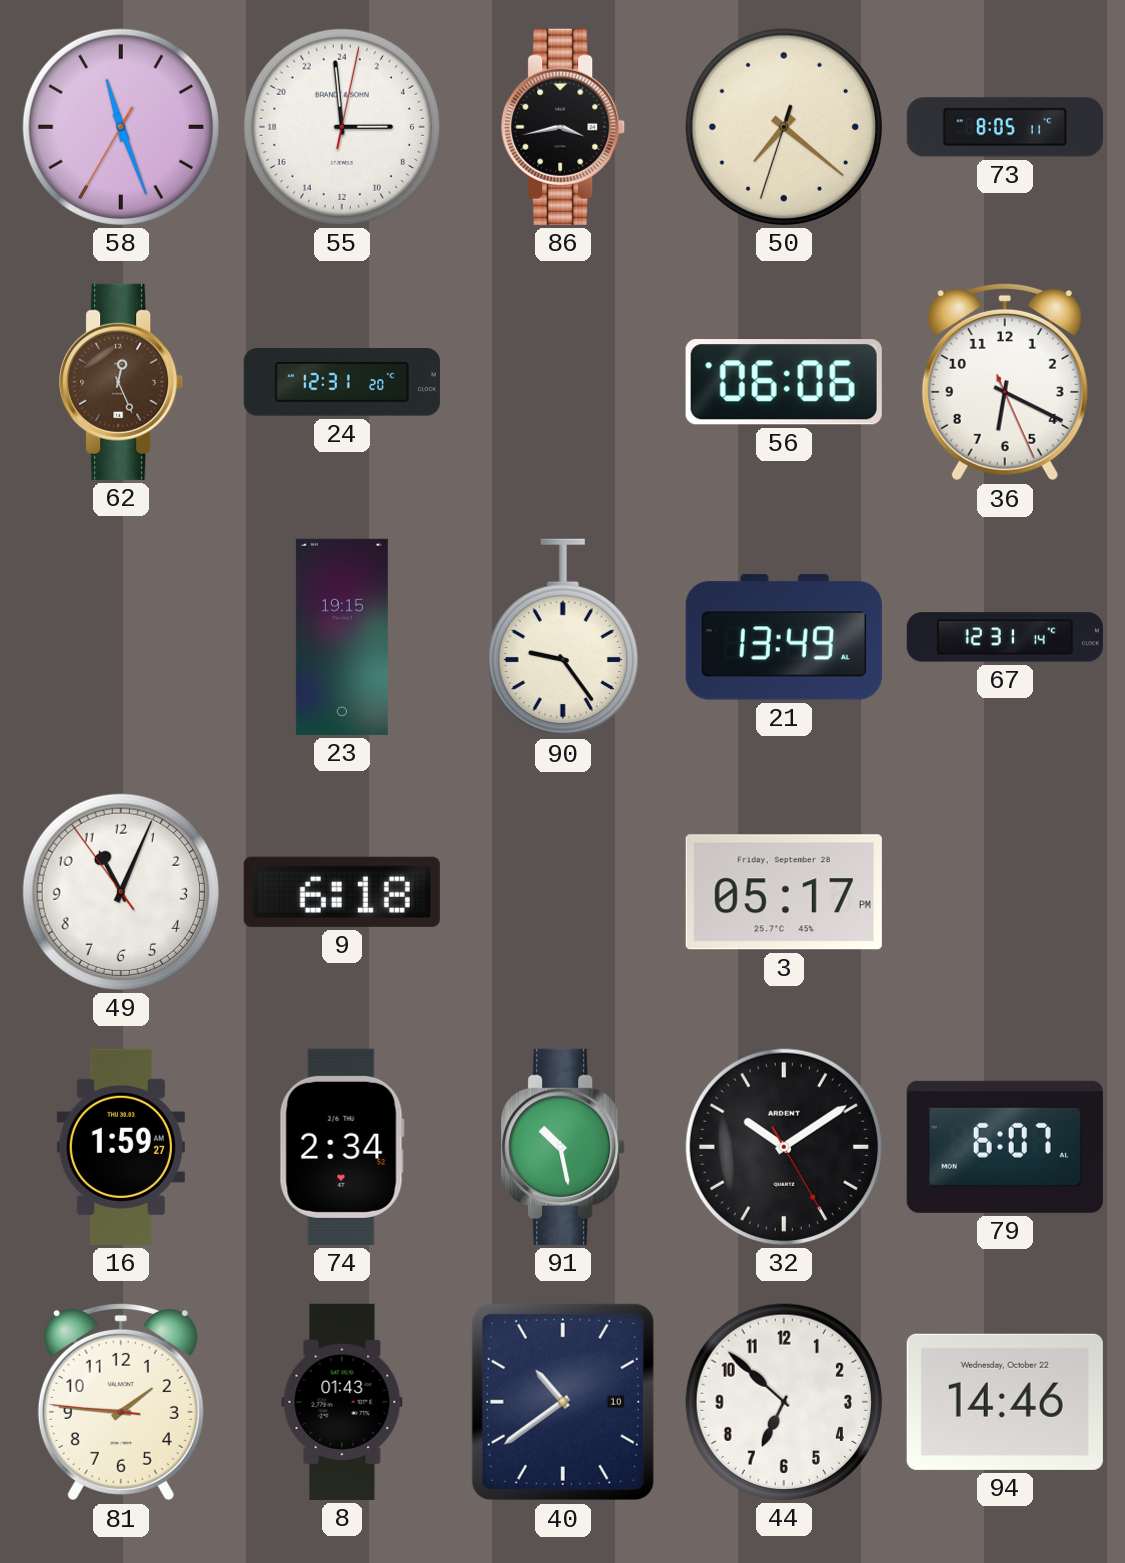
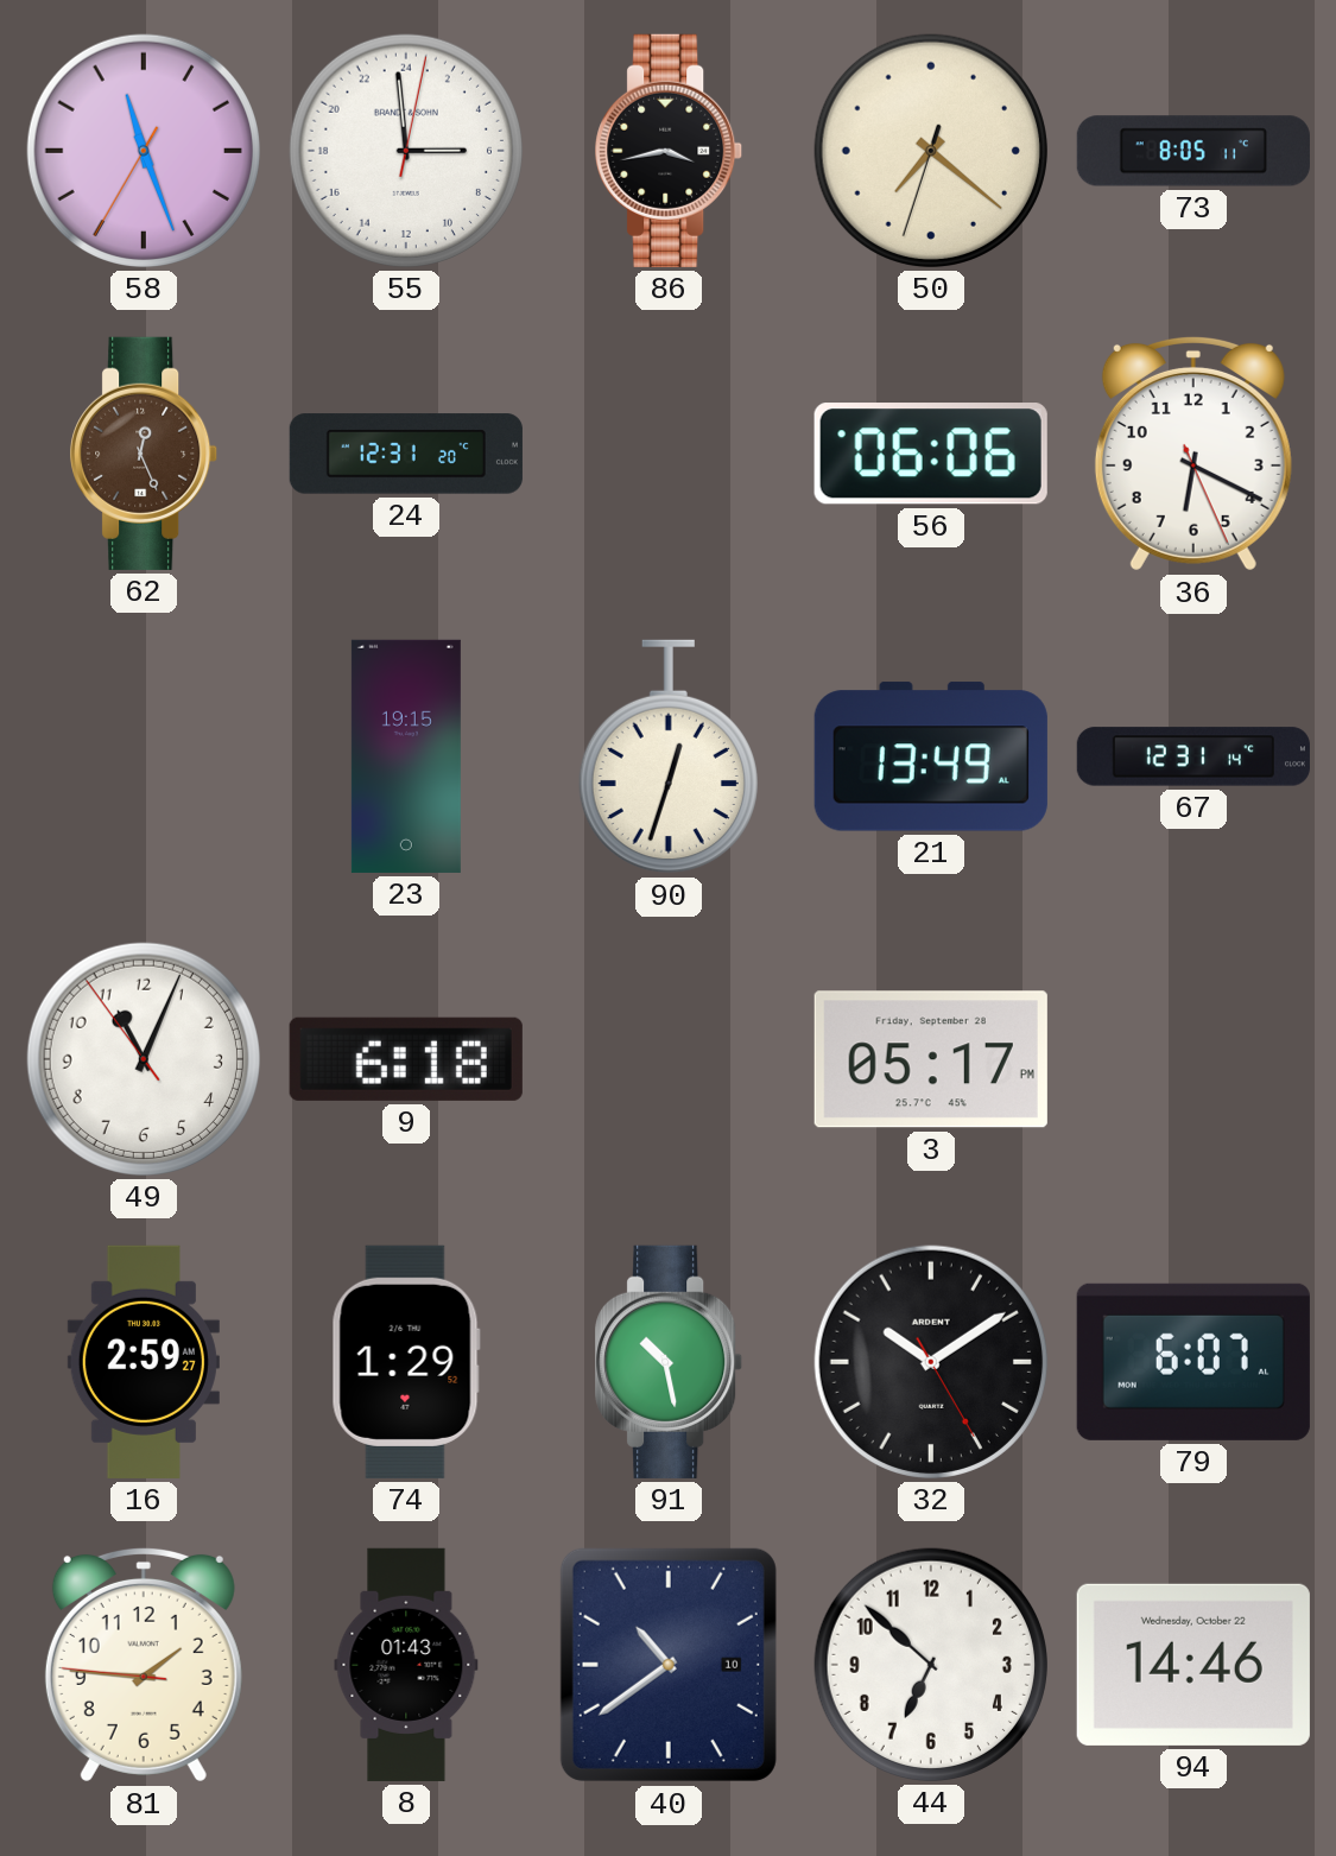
90: 9:24 -> 12:33
16: 1:59 -> 2:59
74: 2:34 -> 1:29
